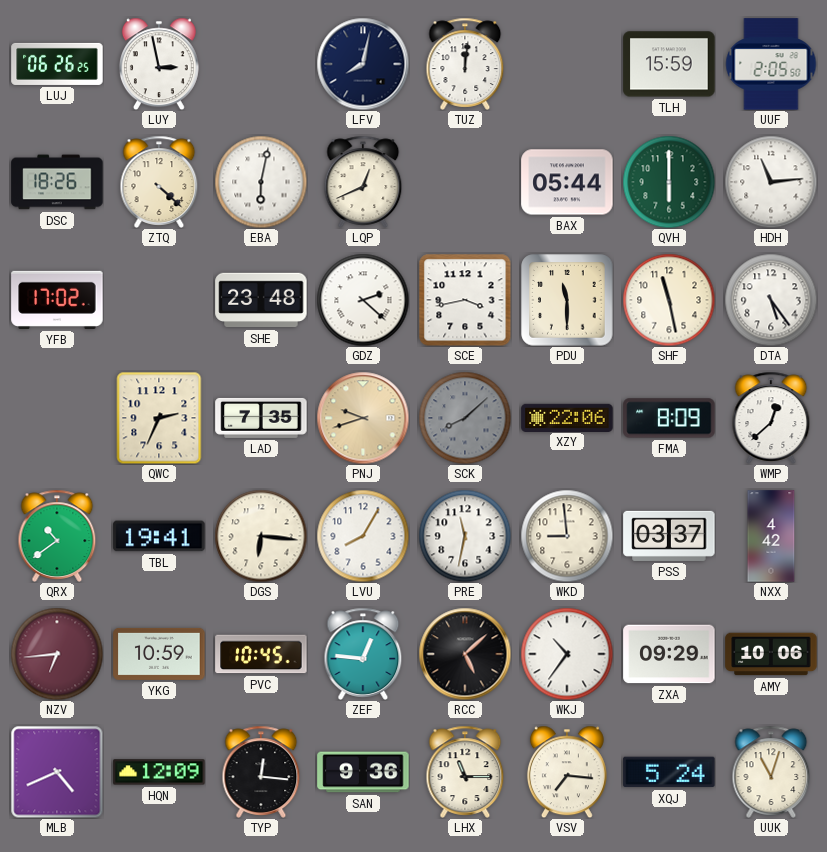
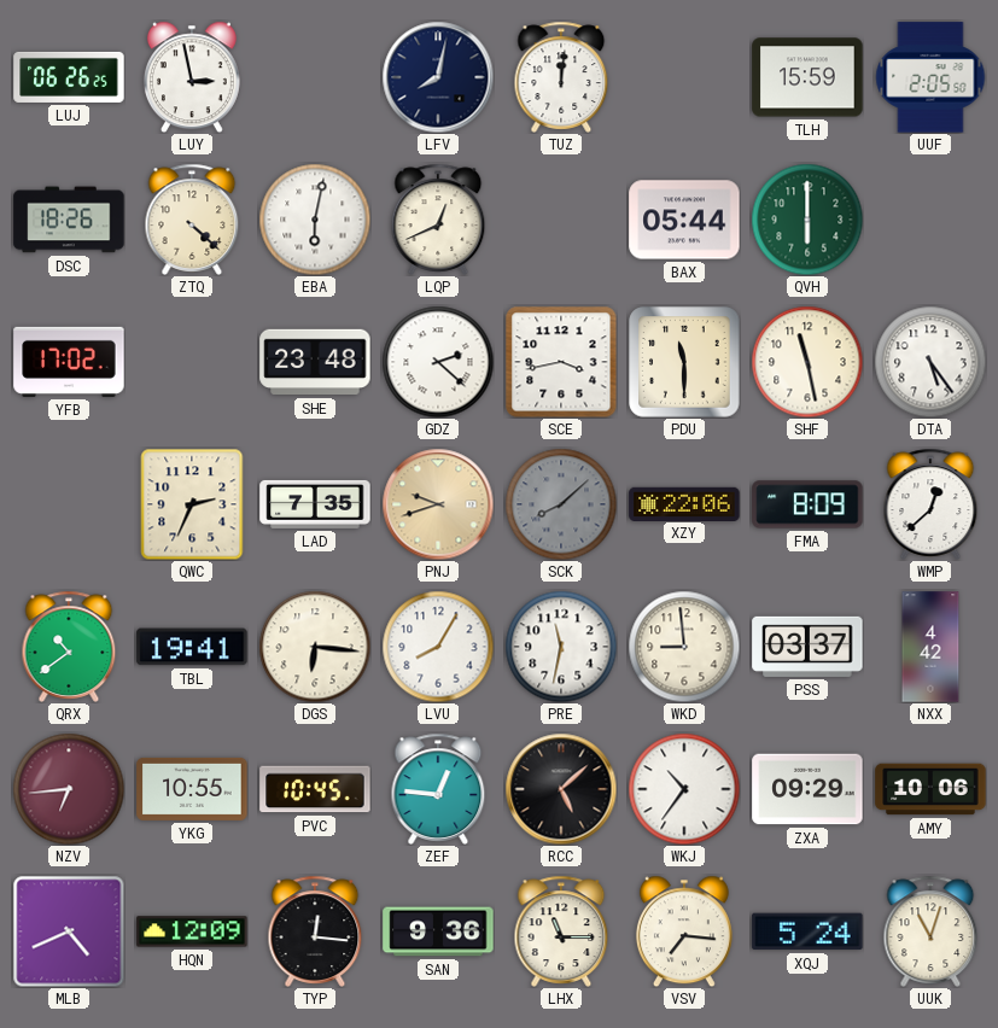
HDH: 11:14 -> none
YKG: 10:59 -> 10:55
